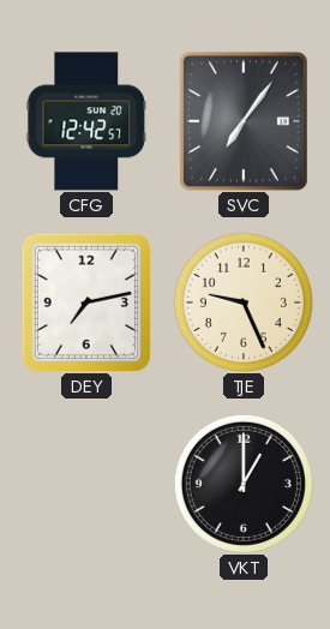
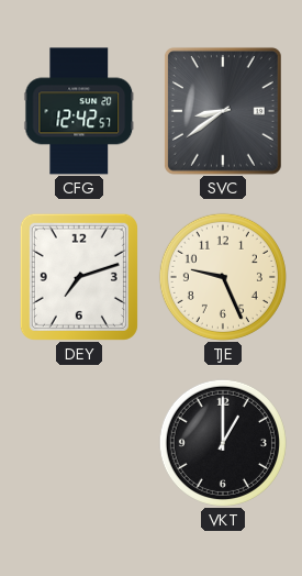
SVC: 7:06 -> 8:39
DEY: 7:13 -> 7:12
